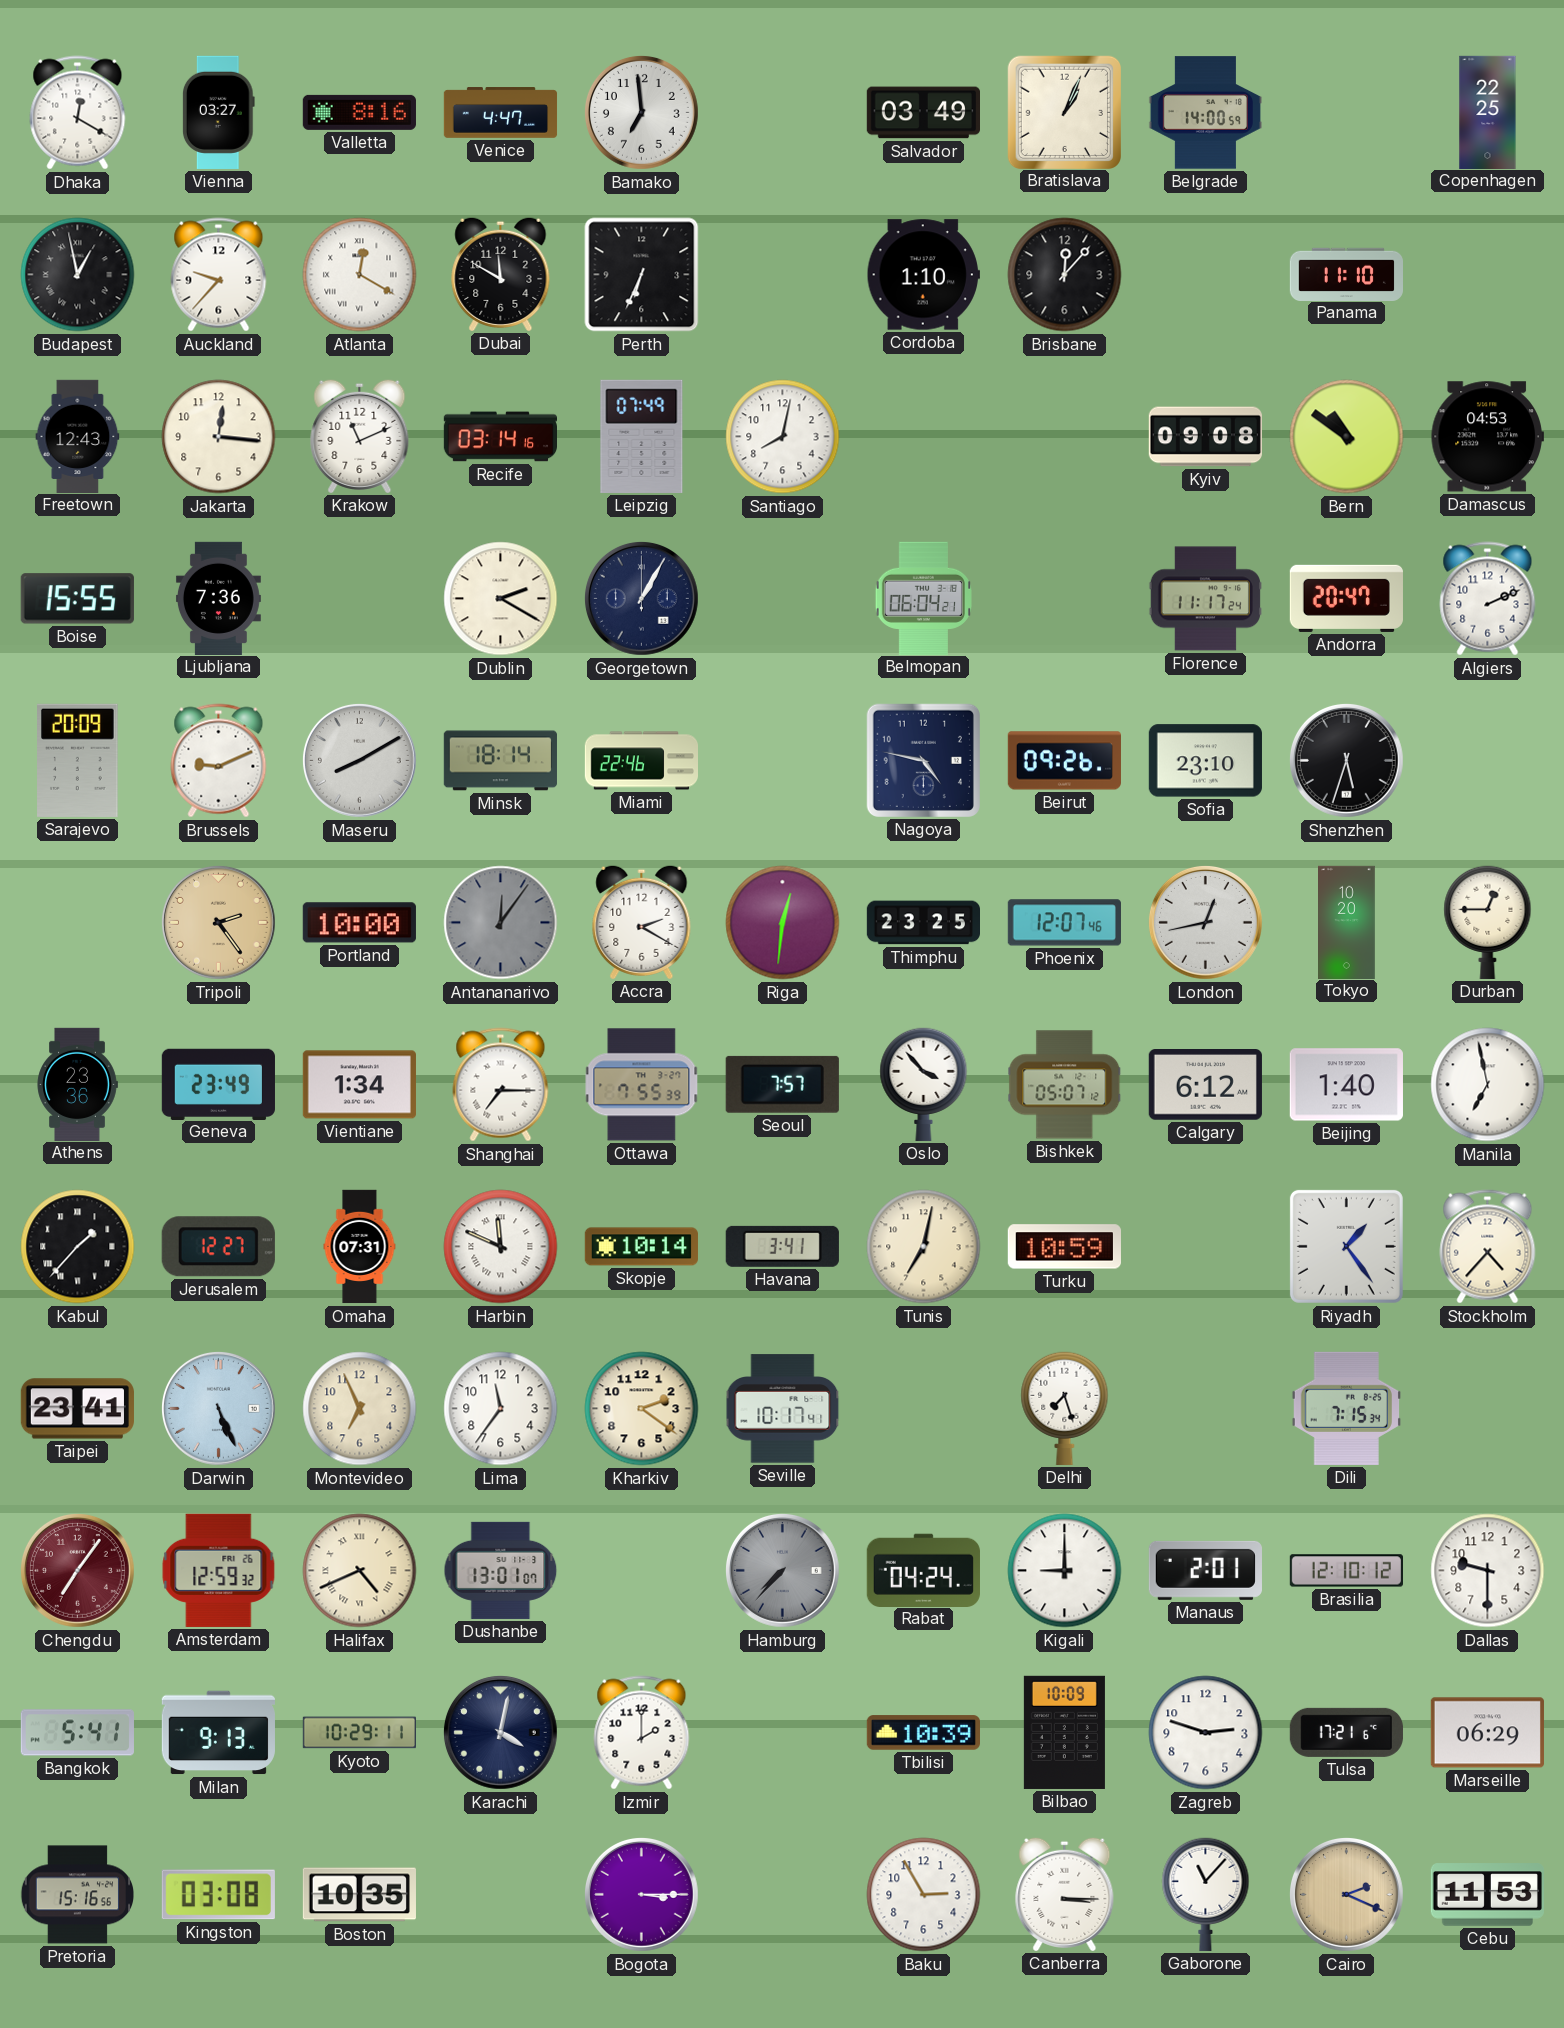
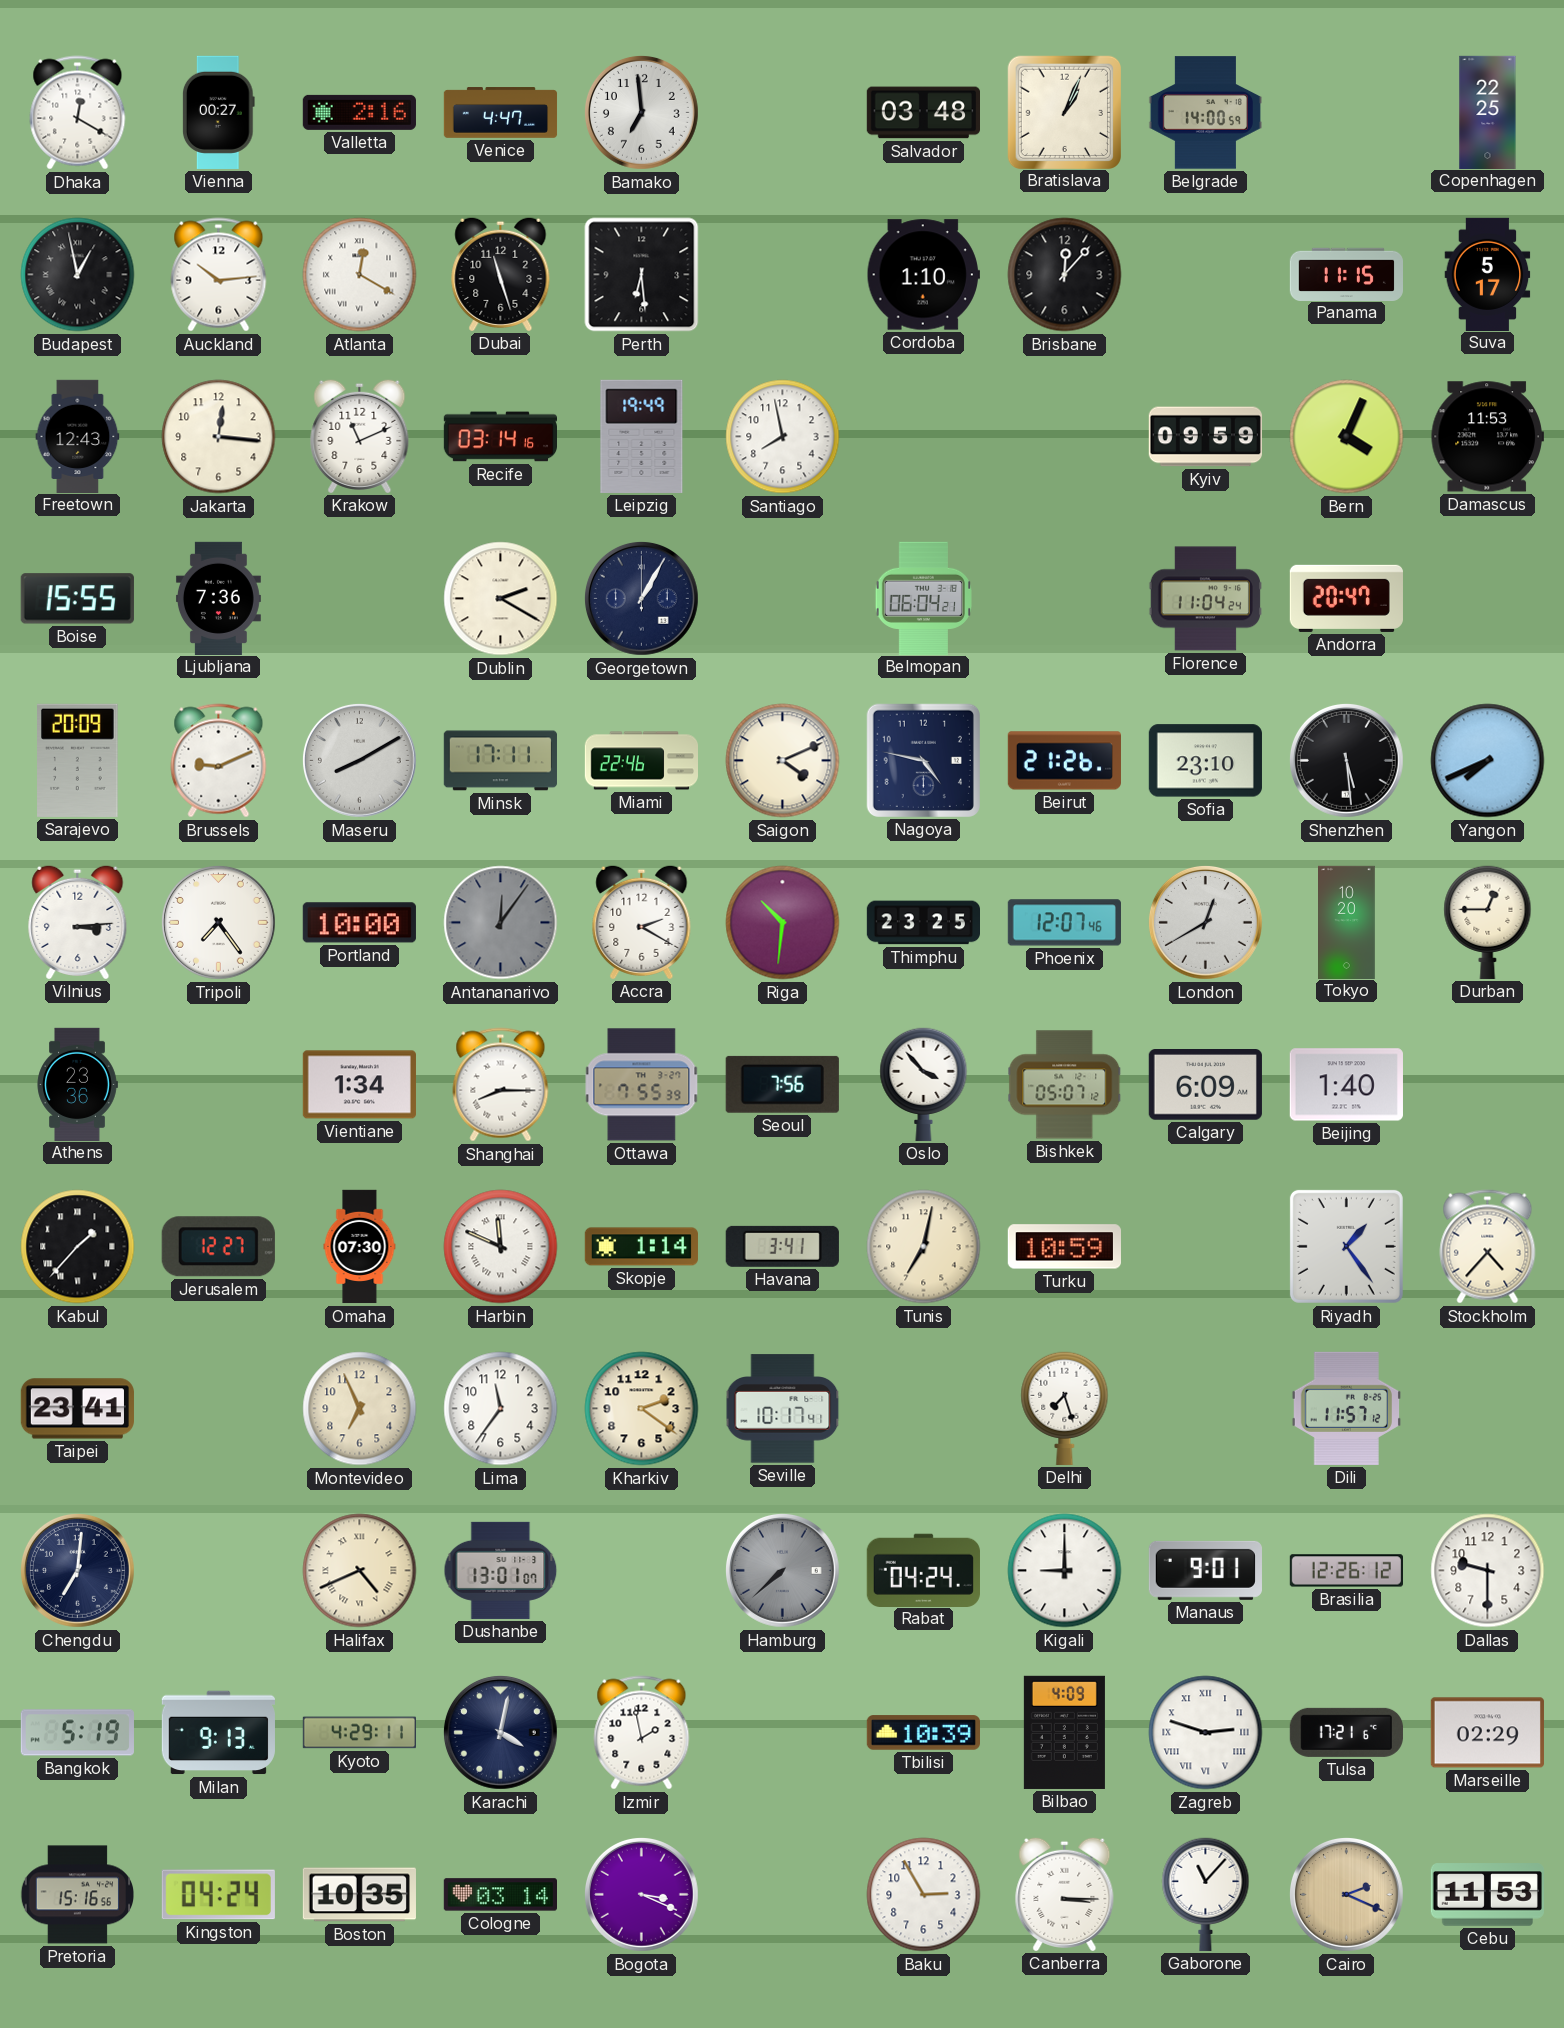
Vienna: 03:27 -> 00:27
Valletta: 8:16 -> 2:16
Salvador: 03:49 -> 03:48
Auckland: 9:37 -> 10:14
Dubai: 11:50 -> 11:27
Perth: 6:34 -> 6:29
Panama: 11:10 -> 11:15
Suva: none -> 5:17
Leipzig: 07:49 -> 19:49
Santiago: 8:02 -> 7:58
Kyiv: 09:08 -> 09:59
Bern: 10:51 -> 4:04
Damascus: 04:53 -> 11:53
Florence: 11:17 -> 11:04
Algiers: 2:11 -> none
Minsk: 18:14 -> 17:11
Saigon: none -> 4:11
Beirut: 09:26 -> 21:26
Shenzhen: 5:33 -> 5:29
Yangon: none -> 7:41
Vilnius: none -> 3:14
Tripoli: 2:24 -> 7:24
Tripoli dial: champagne -> white
Riga: 12:31 -> 10:31
London: 12:43 -> 12:40
Geneva: 23:49 -> none
Shanghai: 7:15 -> 8:15
Seoul: 7:57 -> 7:56
Calgary: 6:12 -> 6:09
Manila: 6:58 -> none
Omaha: 07:31 -> 07:30
Skopje: 10:14 -> 1:14
Darwin: 5:26 -> none
Dili: 7:15 -> 11:57
Chengdu: 7:06 -> 7:01
Chengdu dial: burgundy -> navy
Amsterdam: 12:59 -> none
Hamburg: 7:37 -> 7:38
Manaus: 2:01 -> 9:01
Brasilia: 12:10 -> 12:26
Bangkok: 5:41 -> 5:19
Kyoto: 10:29 -> 4:29
Izmir: 2:00 -> 1:58
Bilbao: 10:09 -> 4:09
Zagreb numerals: Arabic -> Roman
Marseille: 06:29 -> 02:29
Kingston: 03:08 -> 04:24
Cologne: none -> 03:14
Bogota: 3:15 -> 3:19
